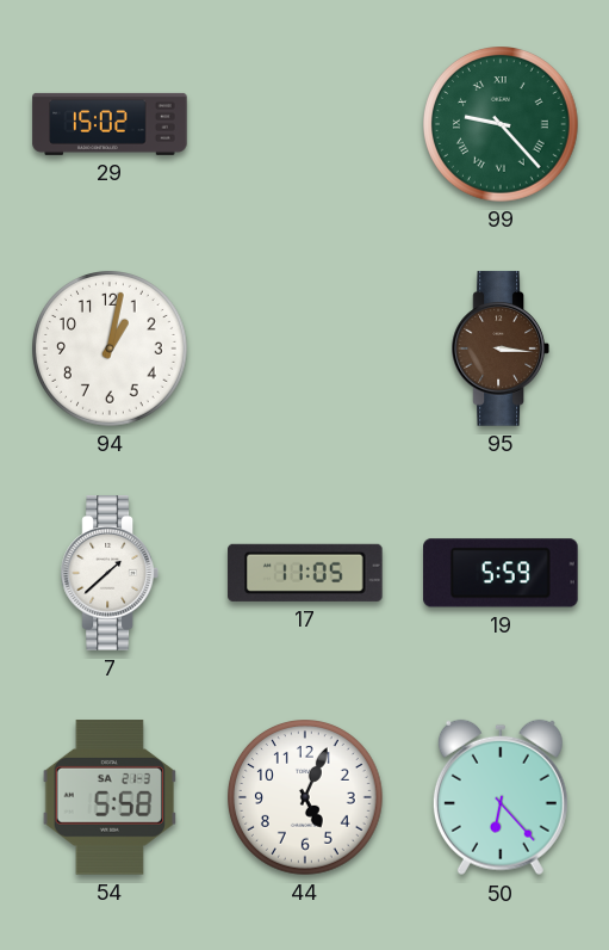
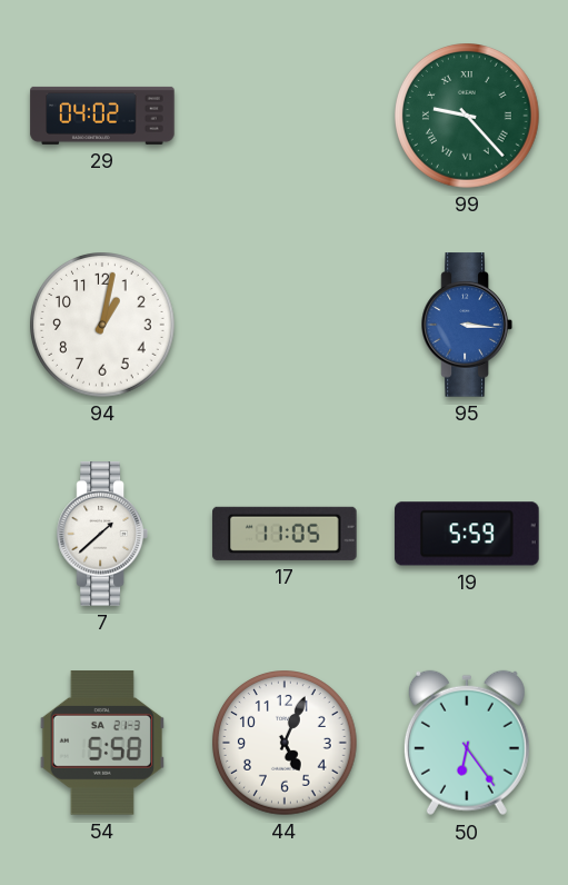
29: 15:02 -> 04:02
95 dial: brown -> blue
50: 6:23 -> 6:24
